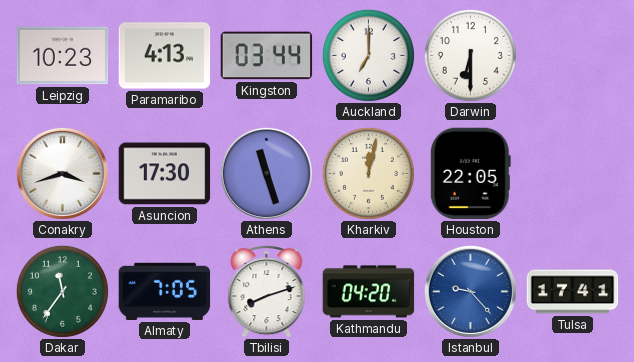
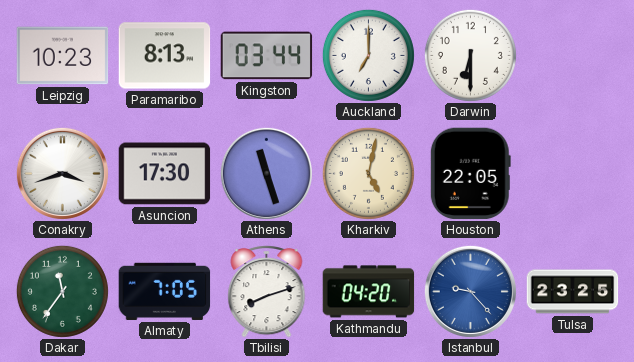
Paramaribo: 4:13 -> 8:13
Kharkiv: 12:02 -> 5:02
Tulsa: 17:41 -> 23:25
